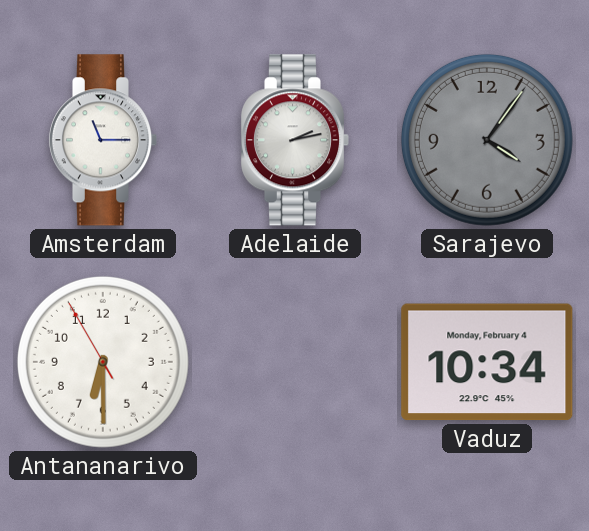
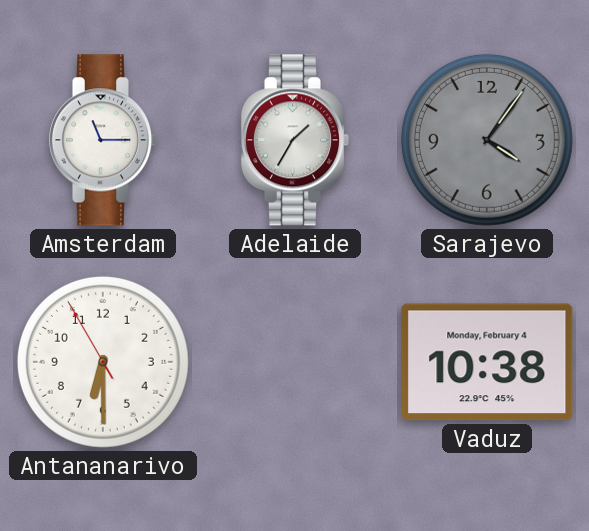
Adelaide: 2:13 -> 1:35
Vaduz: 10:34 -> 10:38
